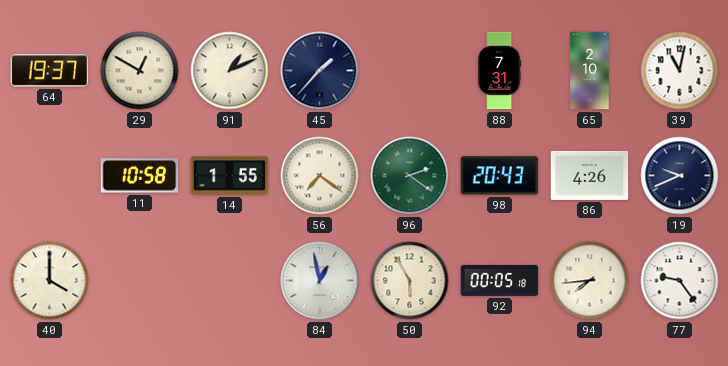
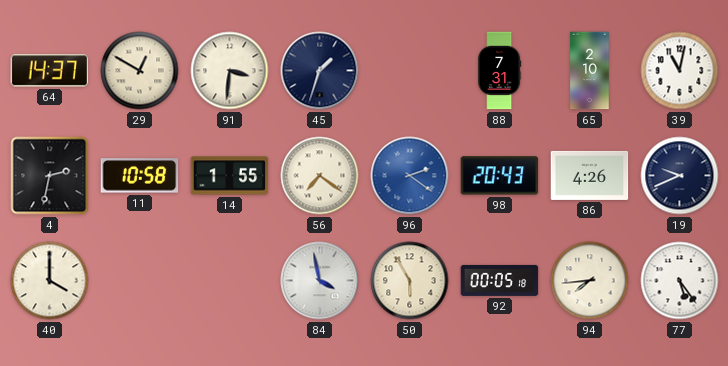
64: 19:37 -> 14:37
91: 1:11 -> 3:31
45: 1:37 -> 1:33
4: none -> 2:32
96 dial: green -> blue
84: 12:58 -> 3:58
77: 9:24 -> 5:24
